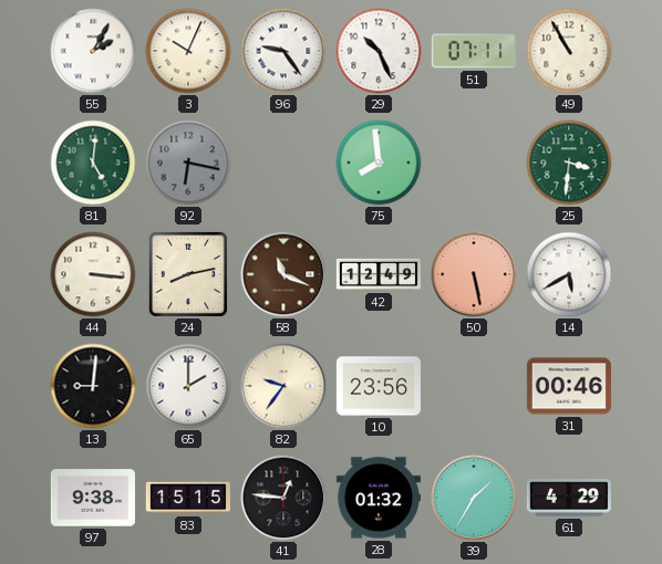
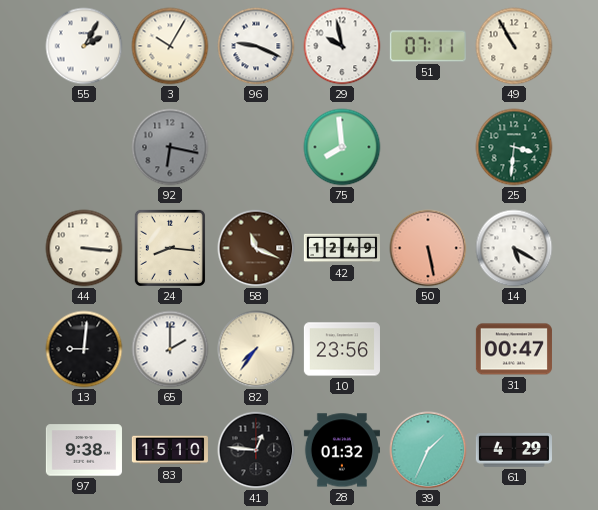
3: 10:04 -> 10:05
96: 9:24 -> 9:19
29: 10:26 -> 9:58
81: 5:01 -> none
24: 8:13 -> 8:16
14: 5:40 -> 5:20
82: 9:36 -> 7:36
31: 00:46 -> 00:47
83: 15:15 -> 15:10
39: 1:35 -> 1:34
